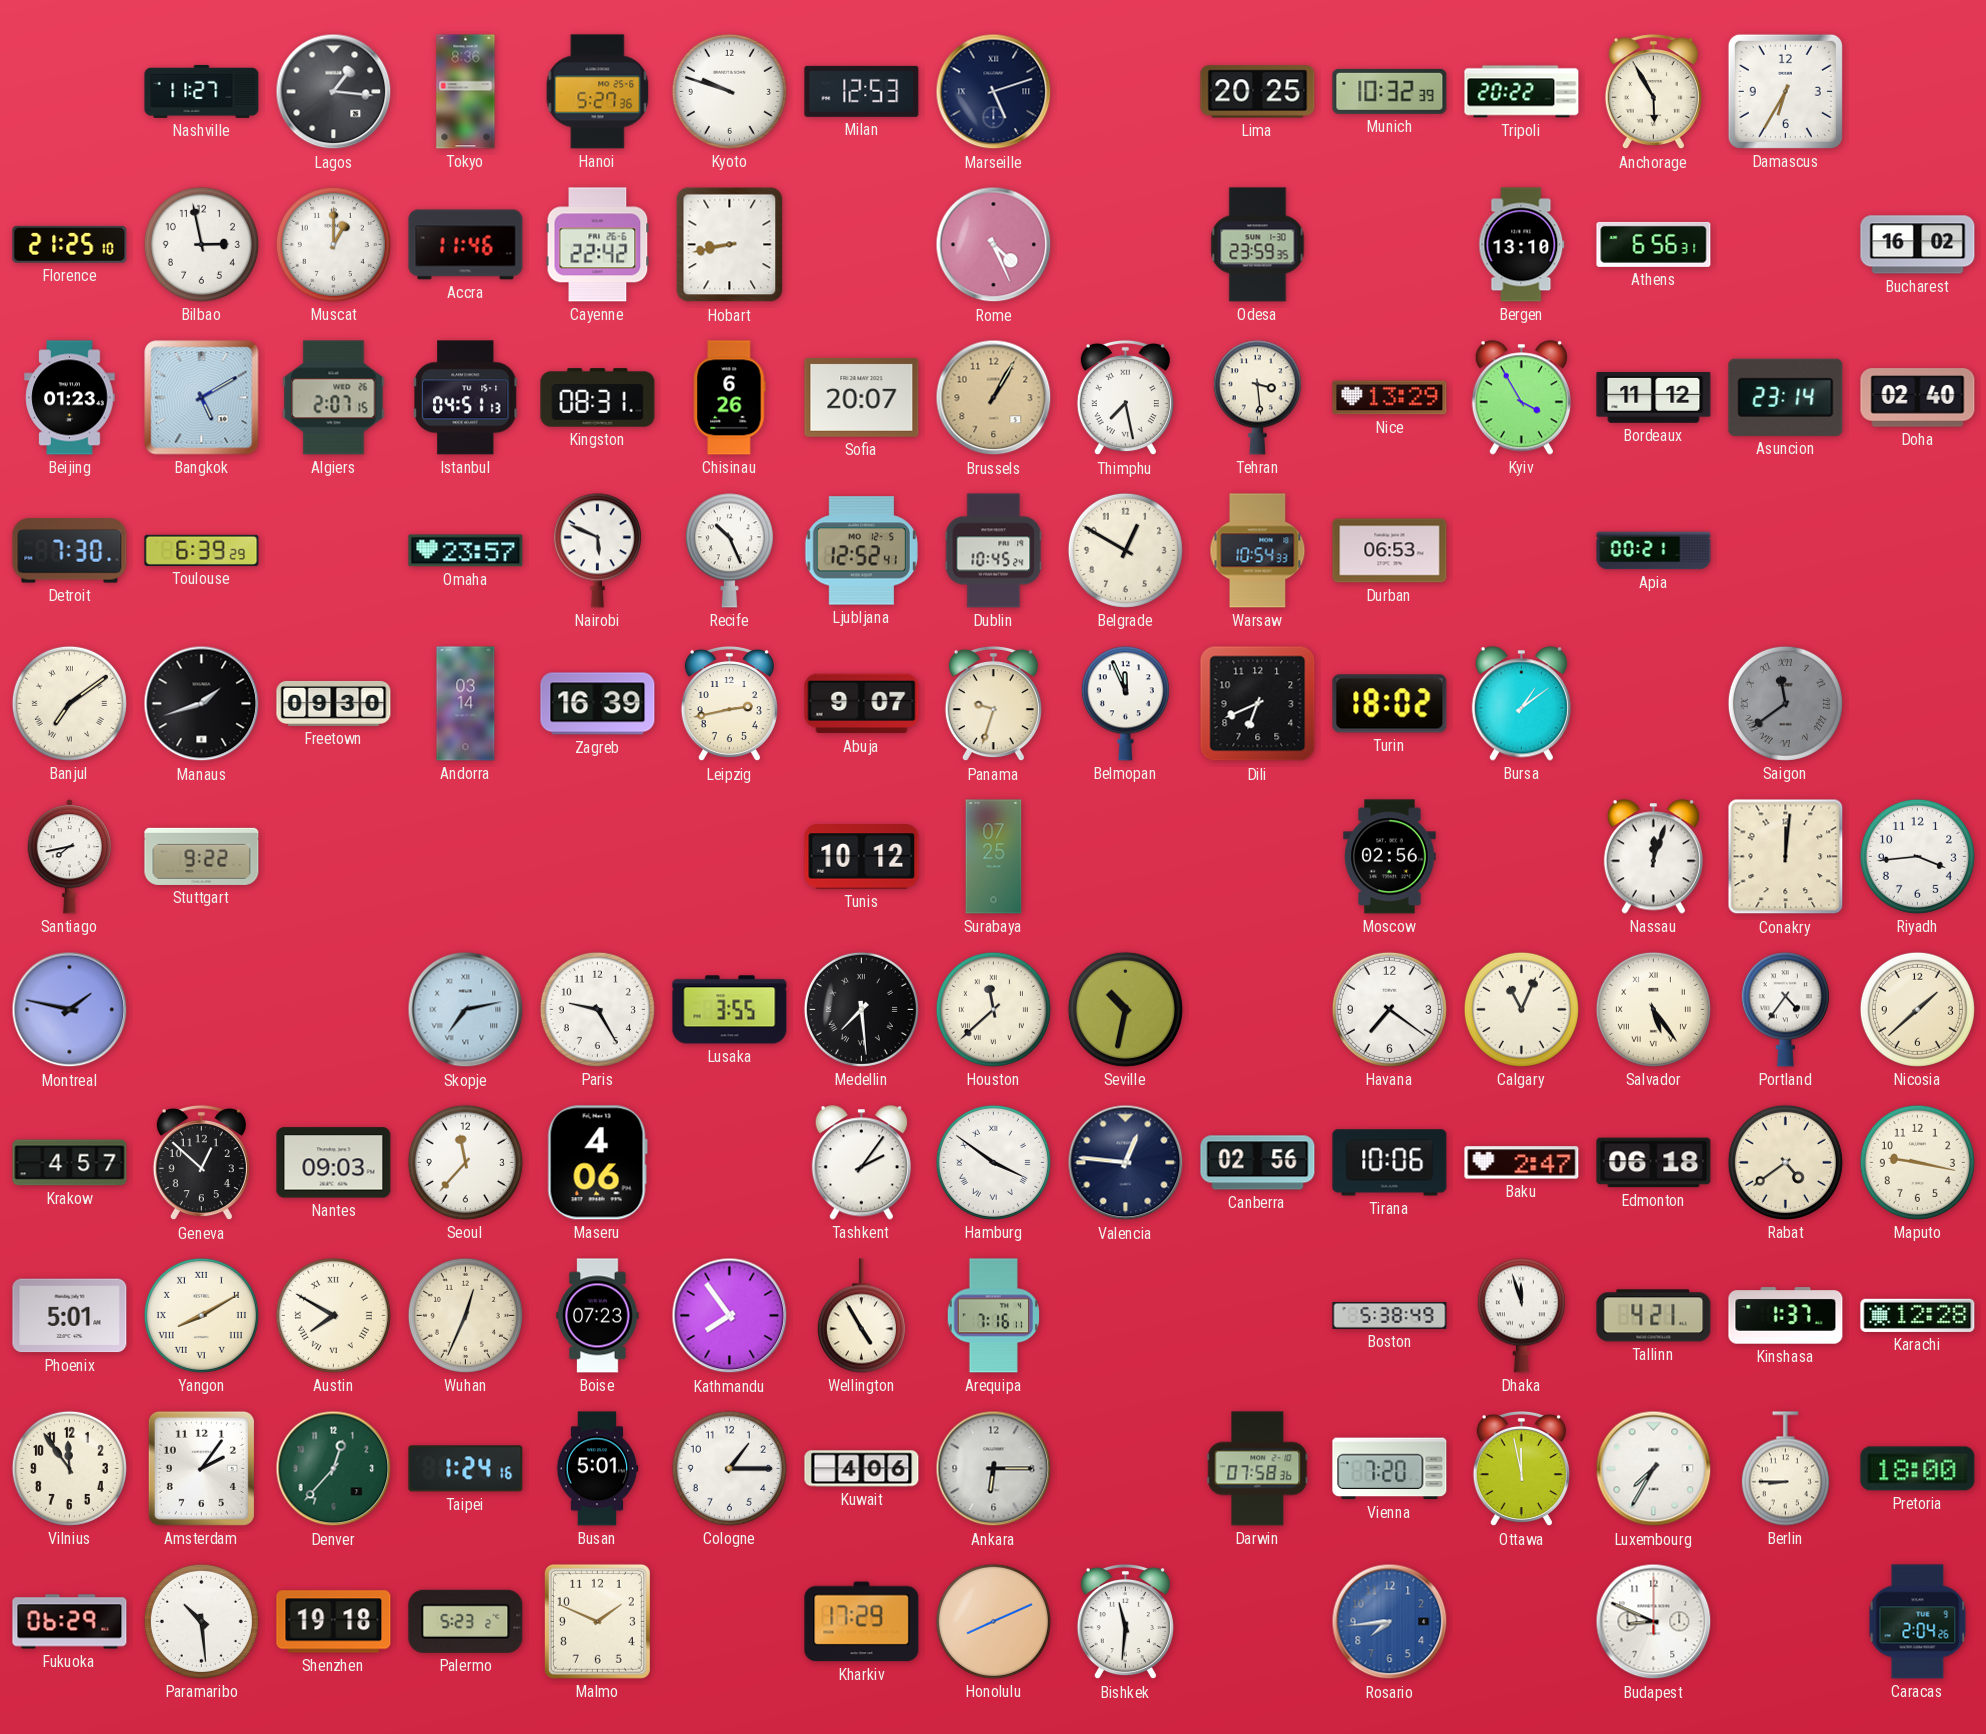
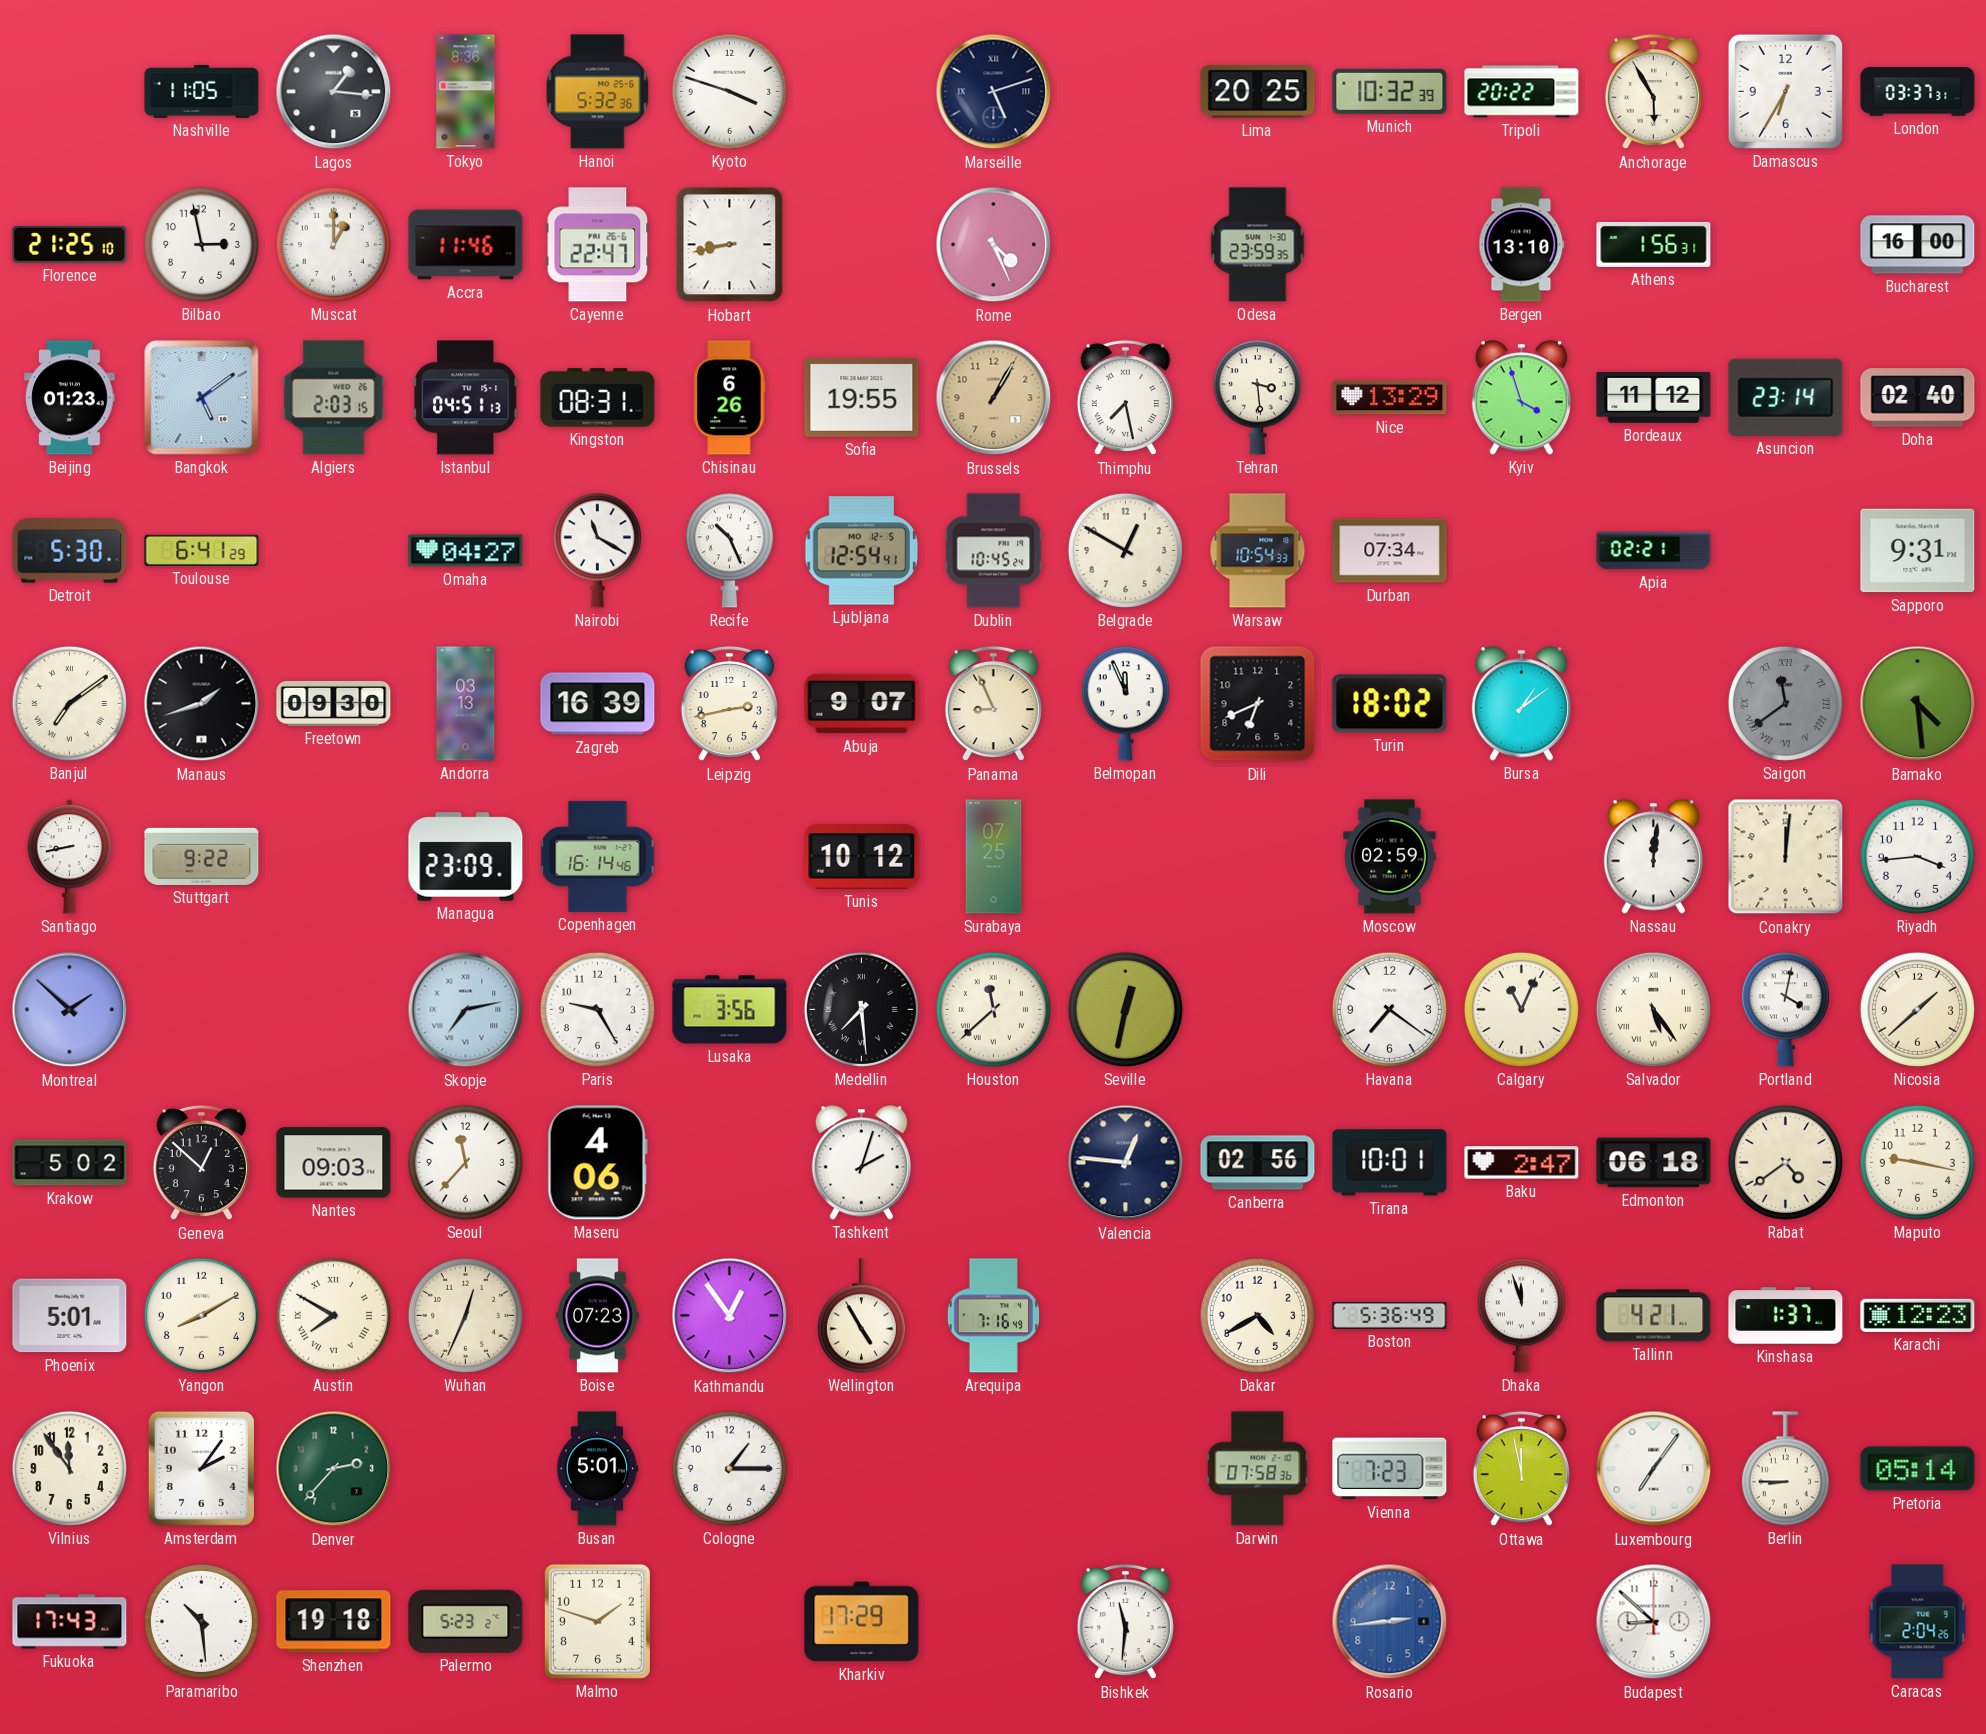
Nashville: 11:27 -> 11:05
Hanoi: 5:27 -> 5:32
Kyoto: 9:48 -> 3:48
Milan: 12:53 -> none
London: none -> 03:37
Cayenne: 22:42 -> 22:47
Athens: 6:56 -> 1:56
Bucharest: 16:02 -> 16:00
Bangkok: 5:10 -> 5:09
Algiers: 2:07 -> 2:03
Sofia: 20:07 -> 19:55
Kyiv: 3:55 -> 3:57
Detroit: 7:30 -> 5:30
Toulouse: 6:39 -> 6:41
Omaha: 23:57 -> 04:27
Nairobi: 5:49 -> 11:20
Ljubljana: 12:52 -> 12:54
Durban: 06:53 -> 07:34
Apia: 00:21 -> 02:21
Sapporo: none -> 9:31
Andorra: 03:14 -> 03:13
Panama: 9:33 -> 8:56
Bamako: none -> 4:29
Santiago: 7:43 -> 8:43
Managua: none -> 23:09
Copenhagen: none -> 16:14
Moscow: 02:56 -> 02:59
Nassau: 12:03 -> 12:01
Montreal: 1:47 -> 1:52
Lusaka: 3:55 -> 3:56
Seville: 10:32 -> 12:32
Portland: 4:36 -> 4:02
Krakow: 4:57 -> 5:02
Tashkent: 2:06 -> 2:03
Hamburg: 3:51 -> none
Tirana: 10:06 -> 10:01
Yangon numerals: Roman -> Arabic
Kathmandu: 7:54 -> 12:54
Arequipa: 7:16:11 -> 7:16:49
Dakar: none -> 4:40
Boston: 5:38 -> 5:36
Karachi: 12:28 -> 12:23
Denver: 12:37 -> 2:37
Taipei: 1:24 -> none
Kuwait: 4:06 -> none
Ankara: 6:15 -> none
Vienna: 7:20 -> 7:23
Luxembourg: 7:35 -> 7:06
Pretoria: 18:00 -> 05:14
Fukuoka: 06:29 -> 17:43
Malmo: 1:49 -> 1:48
Honolulu: 8:11 -> none
Rosario: 7:44 -> 2:44
Budapest: 8:49 -> 8:52
